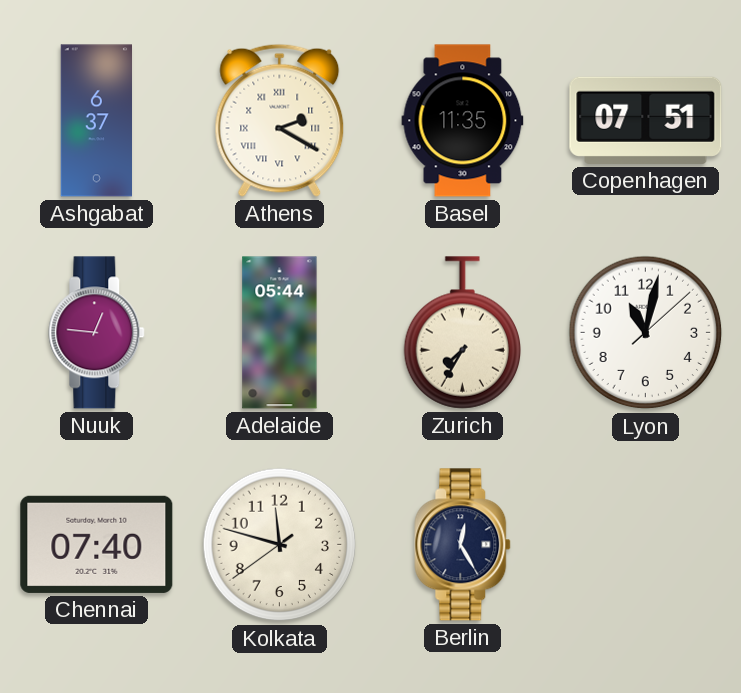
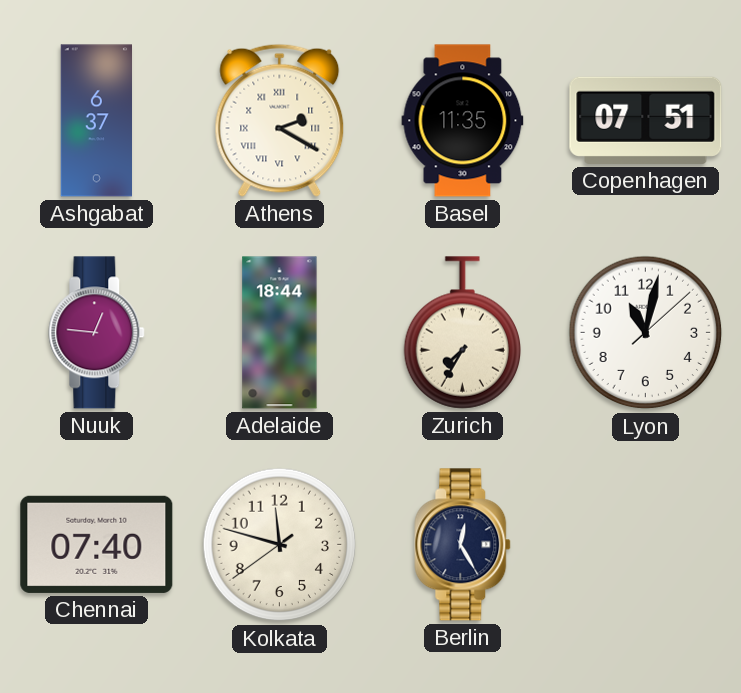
Adelaide: 05:44 -> 18:44
